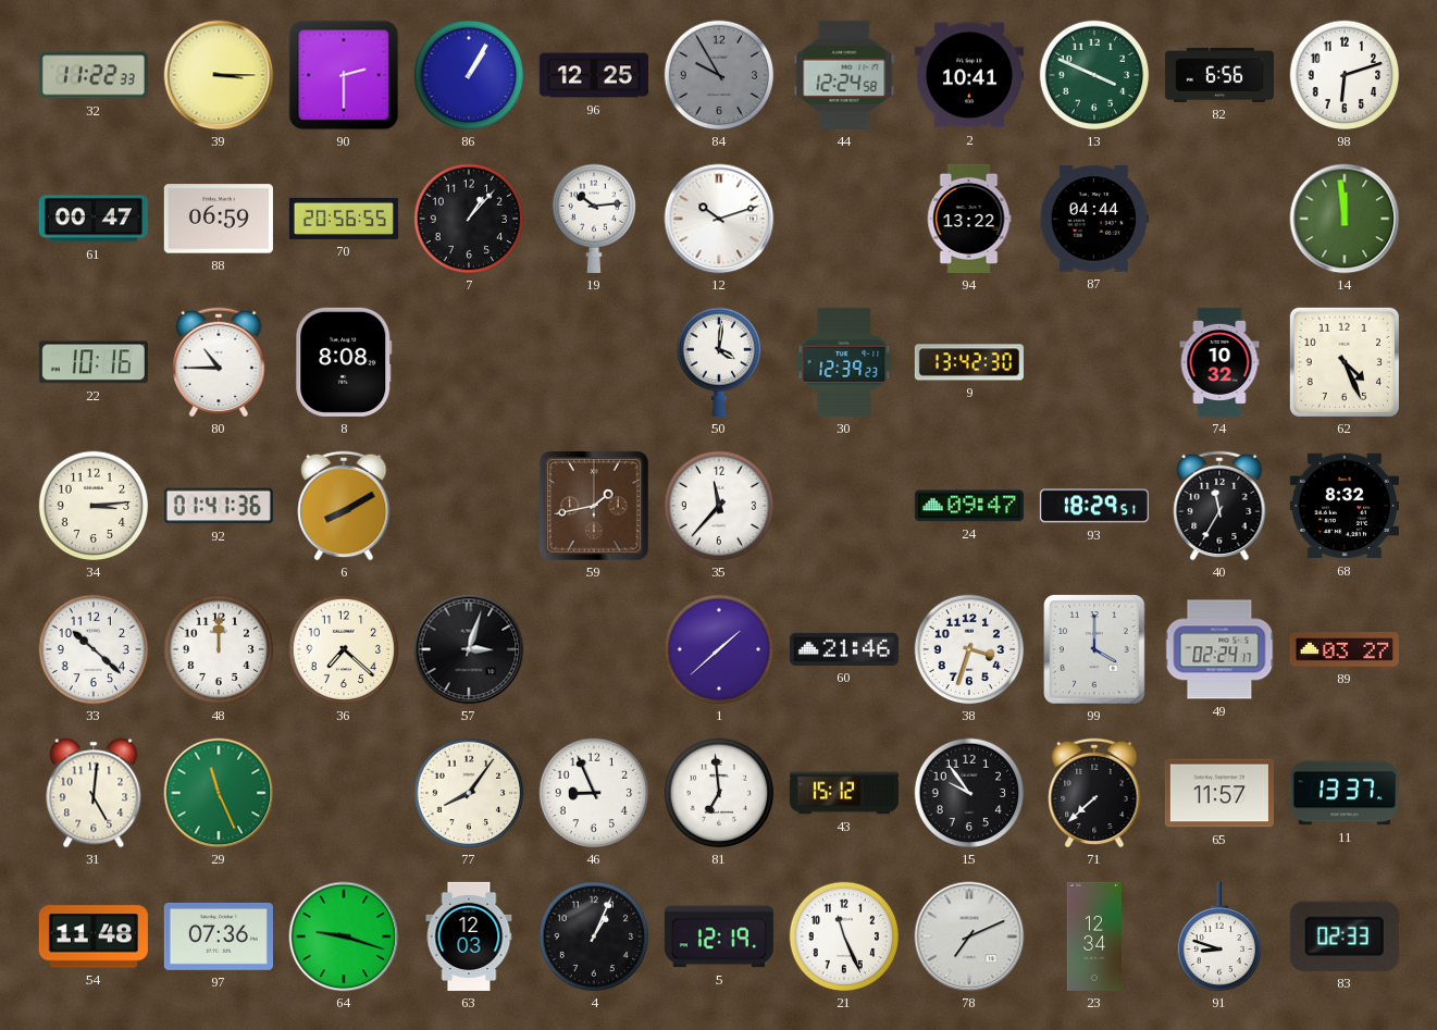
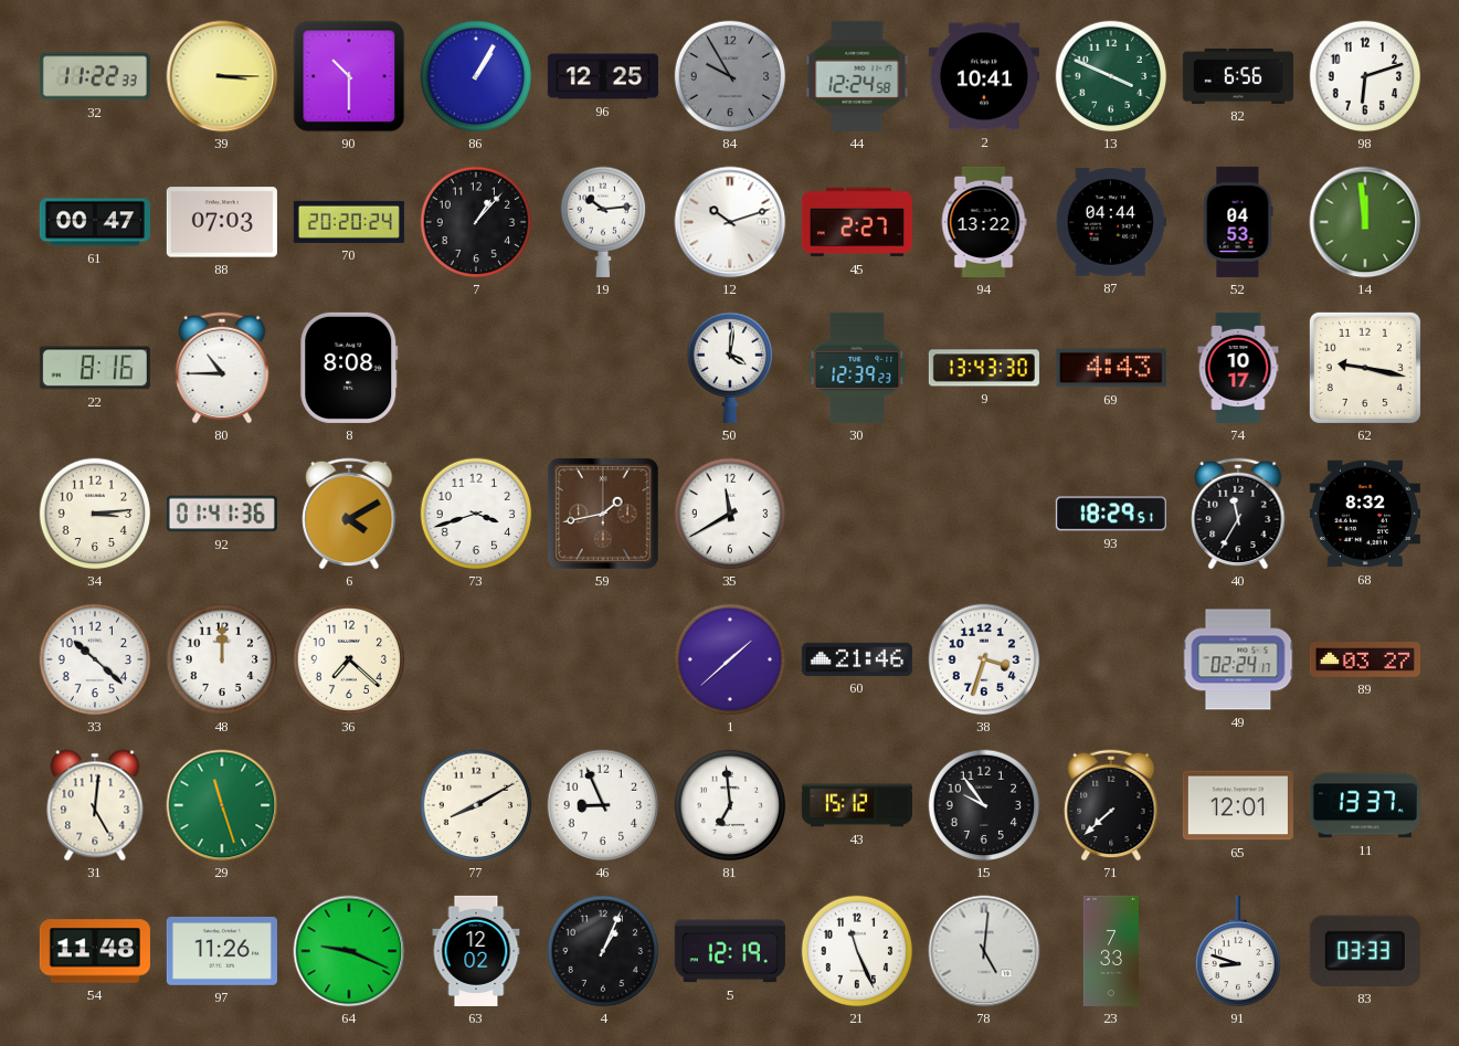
90: 2:30 -> 10:30
88: 06:59 -> 07:03
70: 20:56 -> 20:20
45: none -> 2:27
52: none -> 04:53
22: 10:16 -> 8:16
9: 13:42 -> 13:43
69: none -> 4:43
74: 10:32 -> 10:17
62: 4:26 -> 9:17
6: 8:10 -> 4:10
73: none -> 3:42
35: 11:37 -> 11:40
24: 09:47 -> none
57: 3:03 -> none
99: 4:00 -> none
29: 11:26 -> 11:27
77: 8:06 -> 8:10
65: 11:57 -> 12:01
97: 07:36 -> 11:26
64: 9:18 -> 9:19
63: 12:03 -> 12:02
78: 7:11 -> 5:01
23: 12:34 -> 7:33
83: 02:33 -> 03:33
